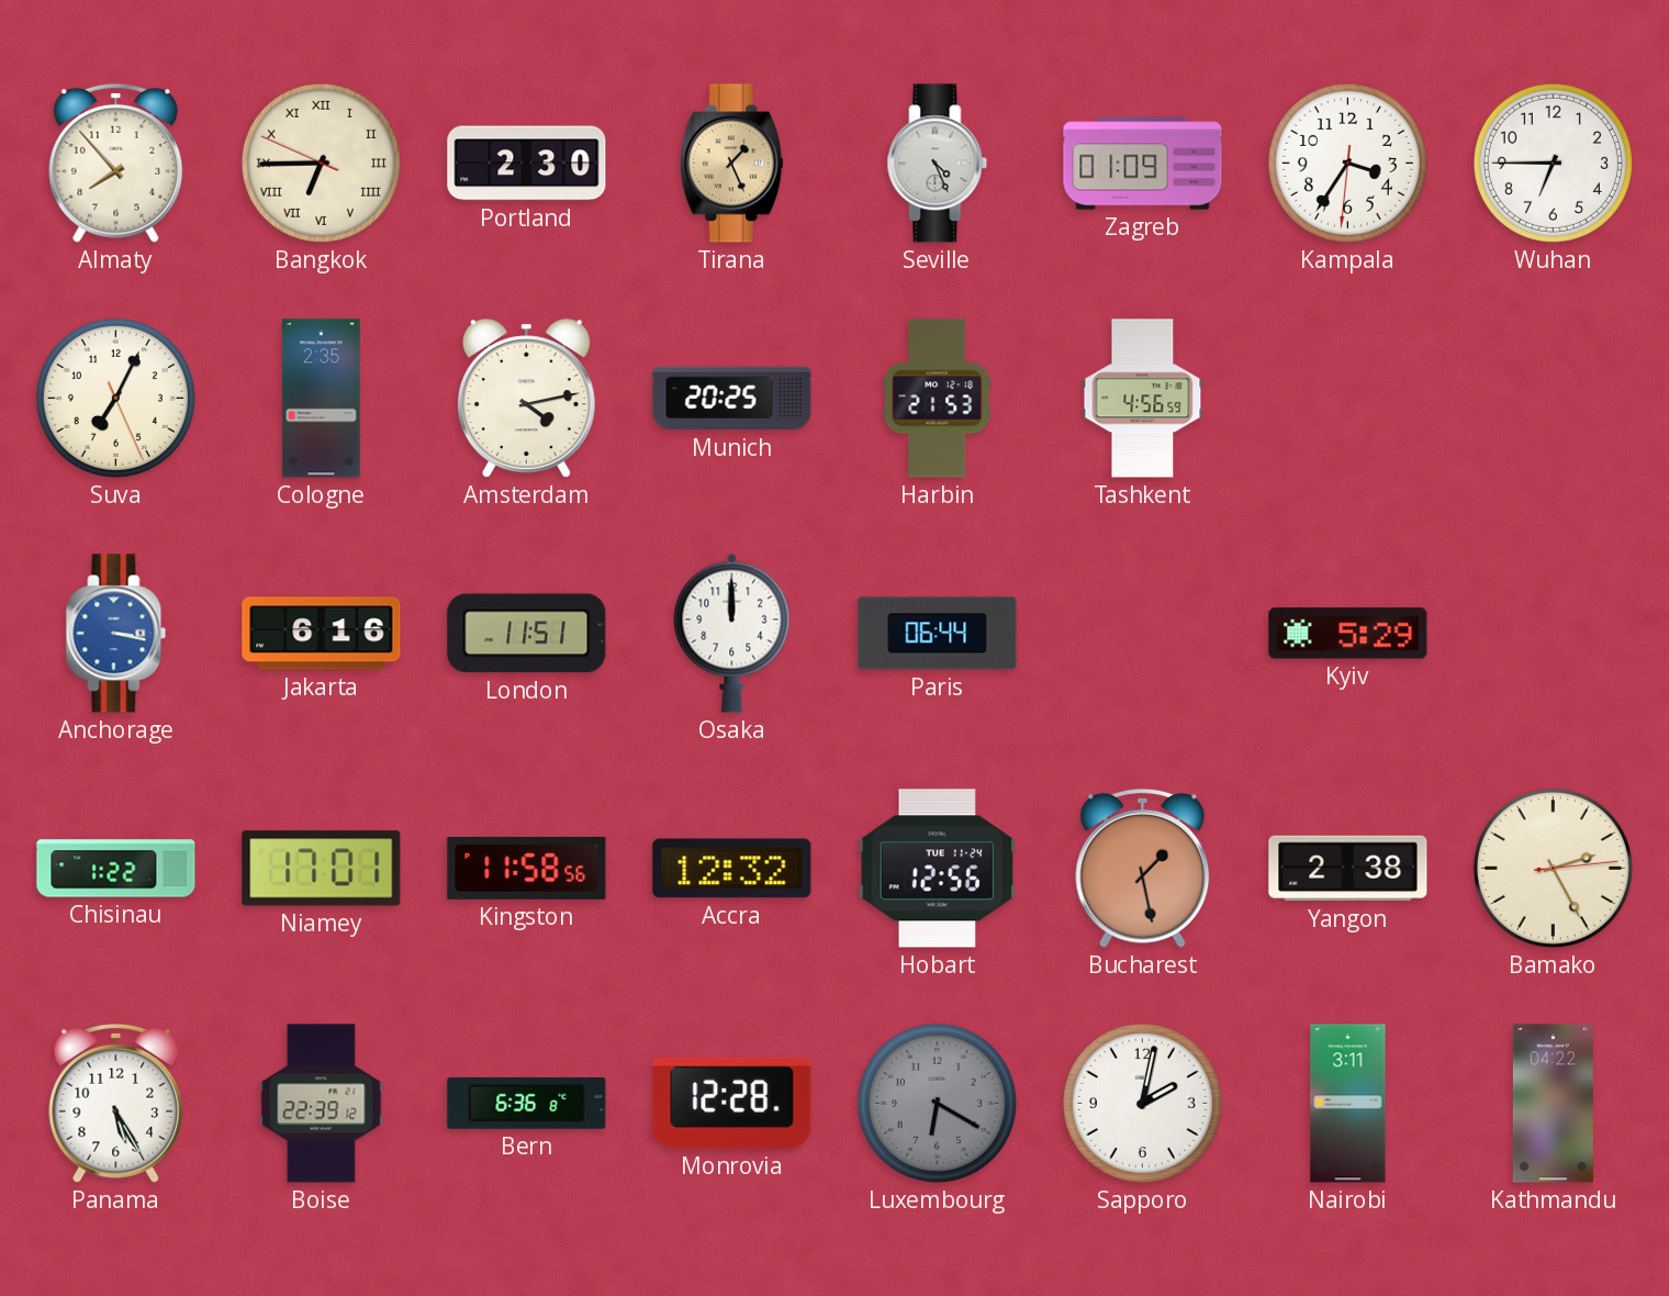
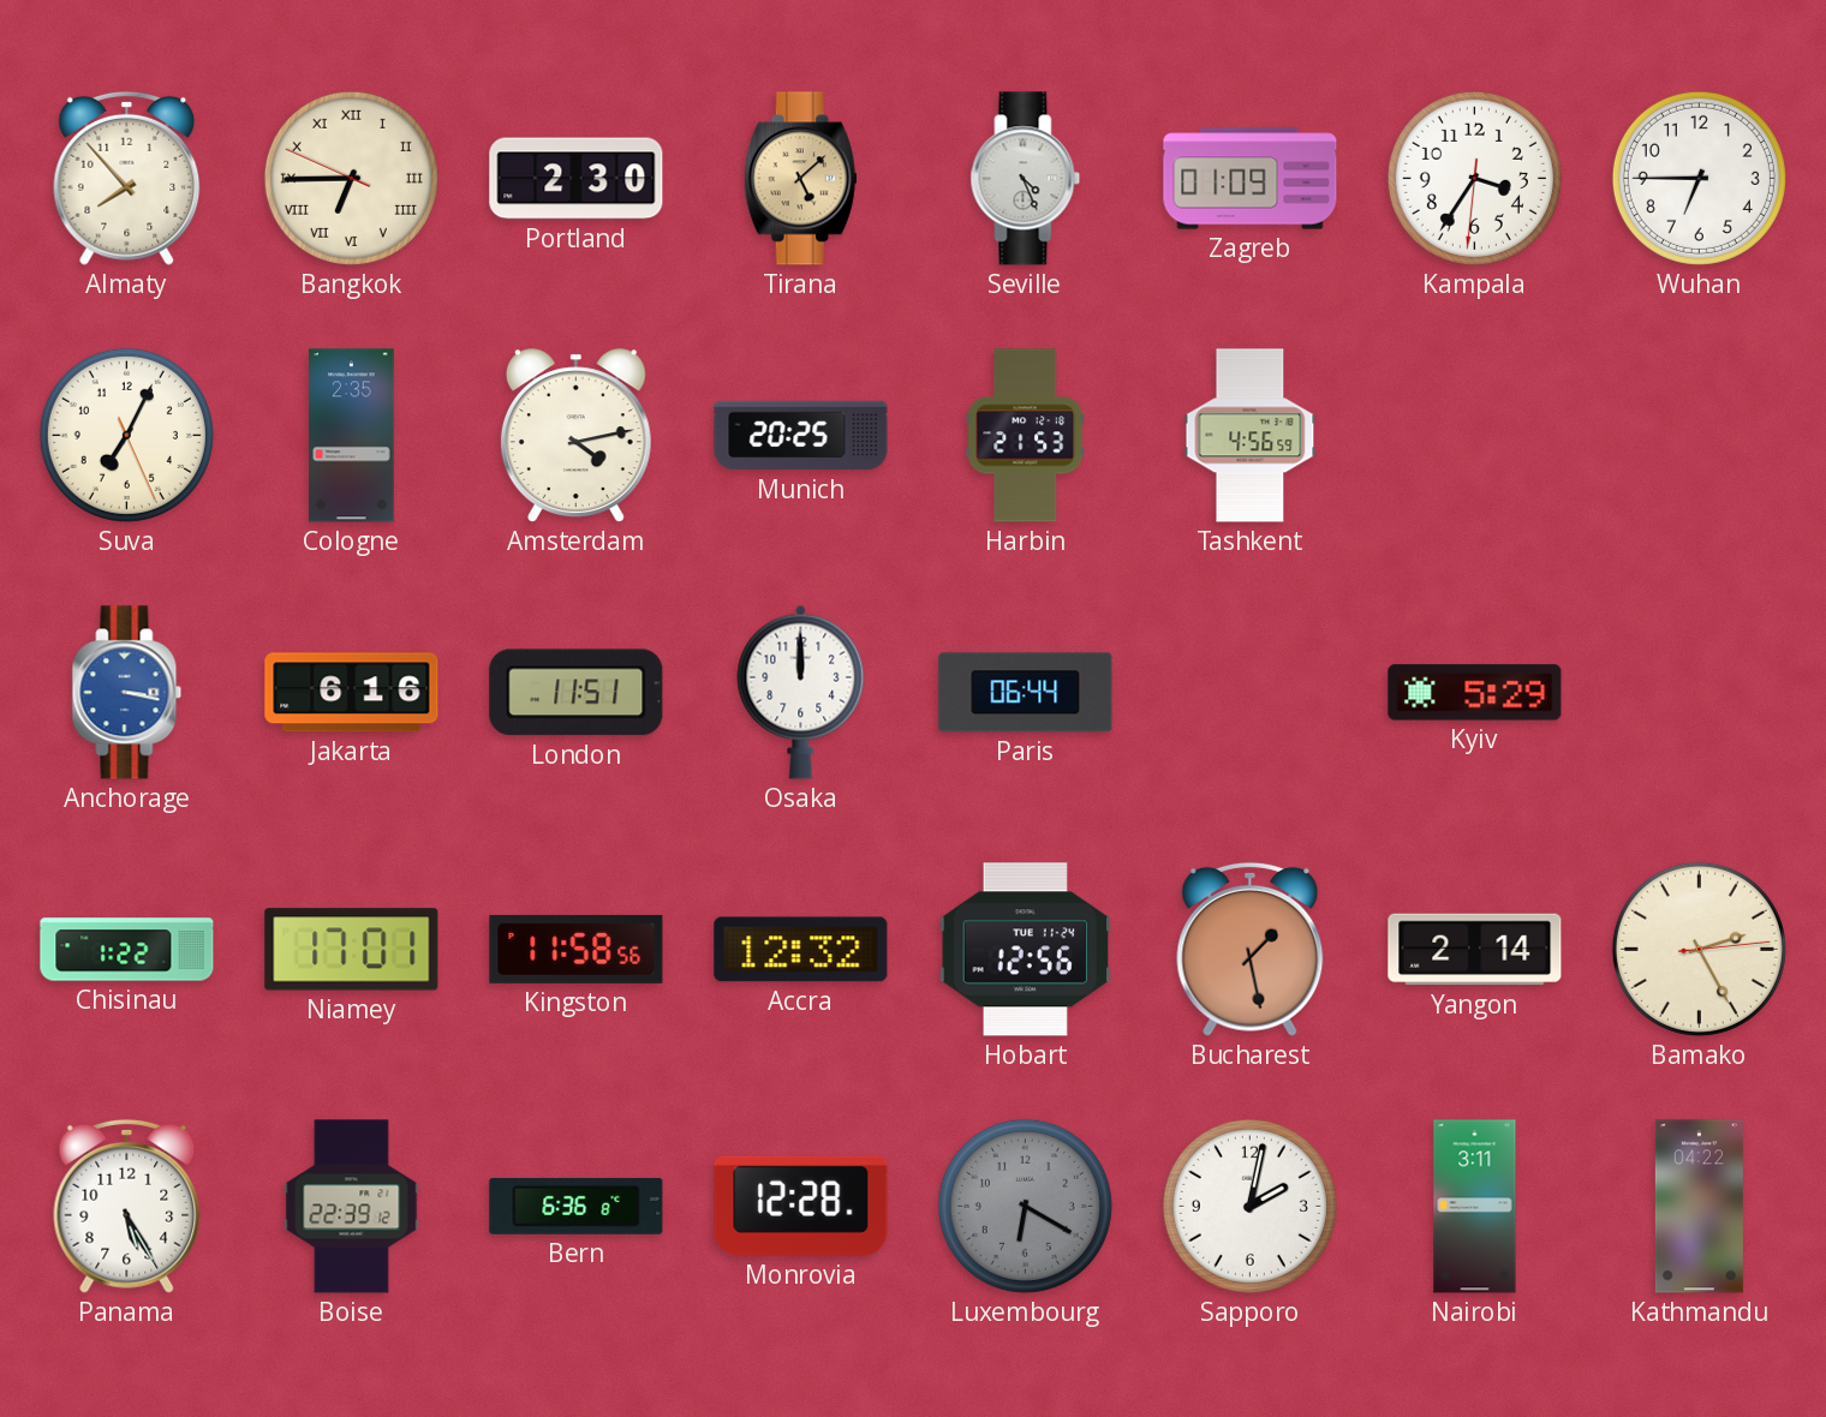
Tirana: 1:26 -> 5:08
Yangon: 2:38 -> 2:14
